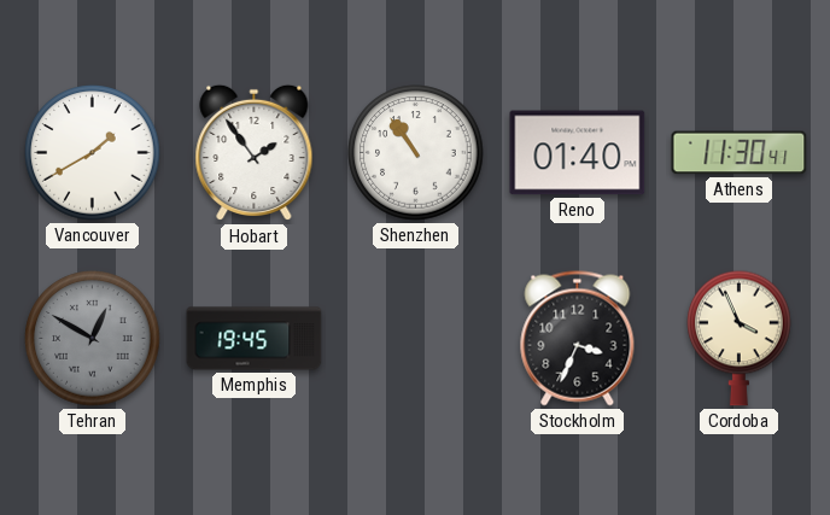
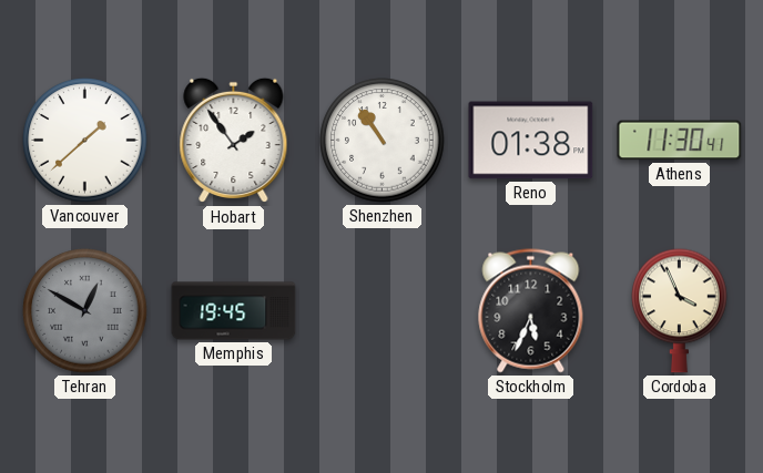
Vancouver: 1:40 -> 1:38
Reno: 01:40 -> 01:38
Stockholm: 3:34 -> 5:34
